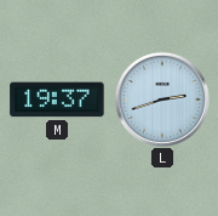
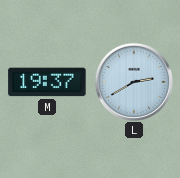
L: 2:42 -> 2:40
